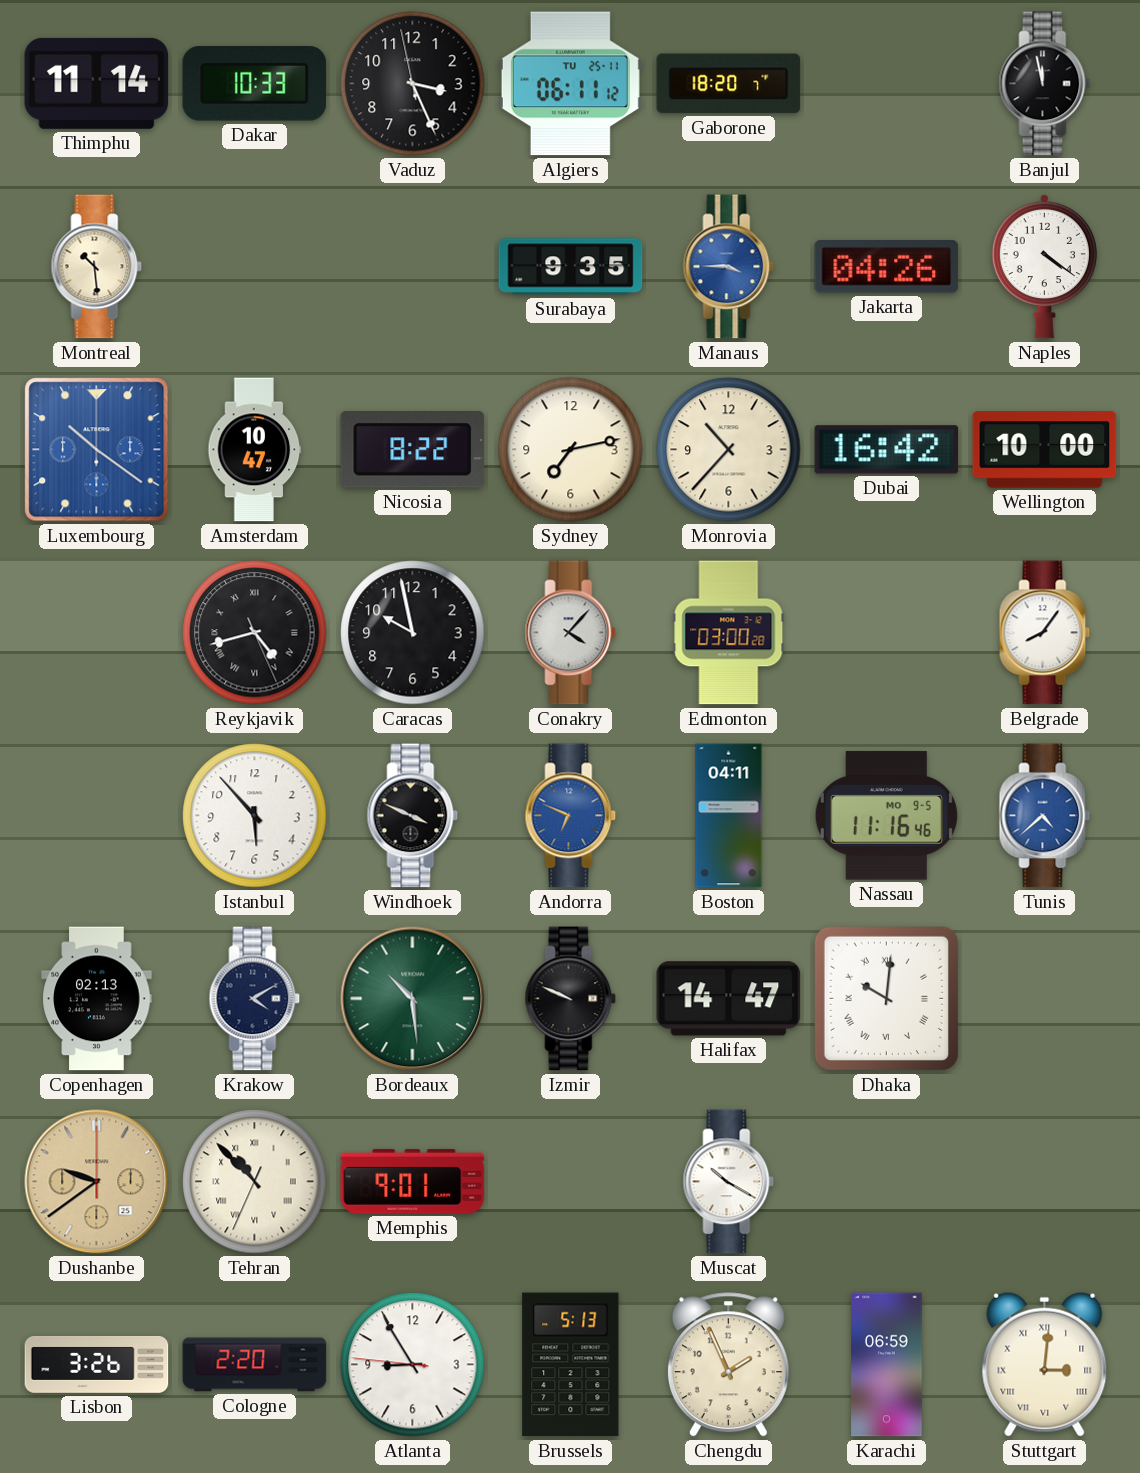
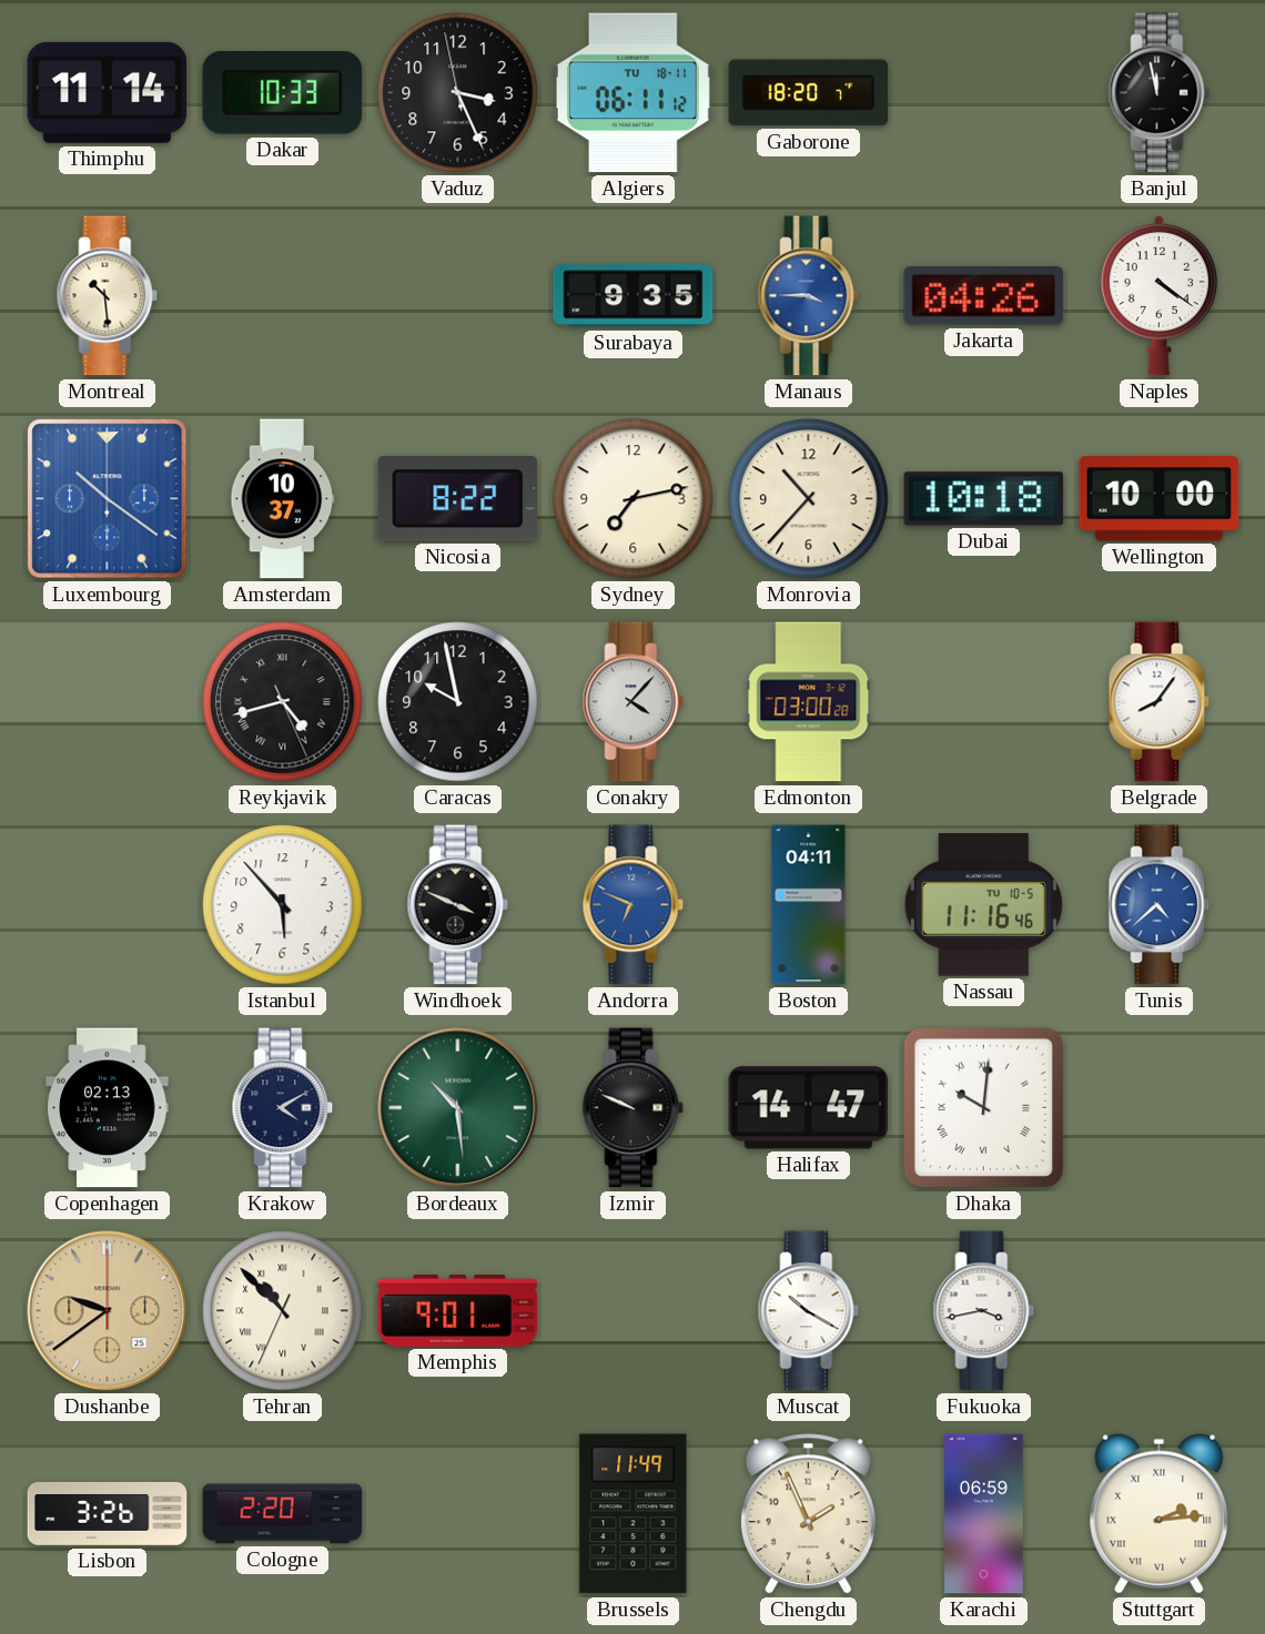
Algiers date: TU 25-11 -> TU 18-11
Amsterdam: 10:47 -> 10:37
Dubai: 16:42 -> 10:18
Nassau date: MO 9-5 -> TU 10-5
Fukuoka: none -> 3:43
Atlanta: 8:54 -> none
Brussels: 5:13 -> 11:49
Stuttgart: 3:01 -> 2:14
